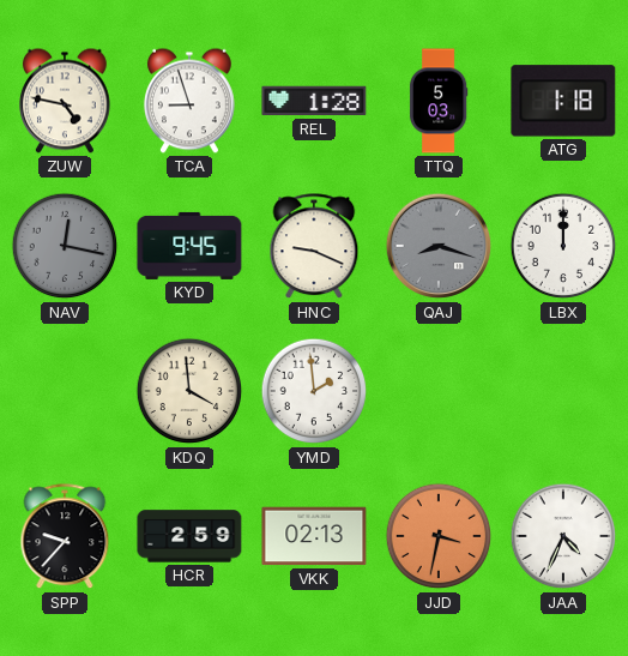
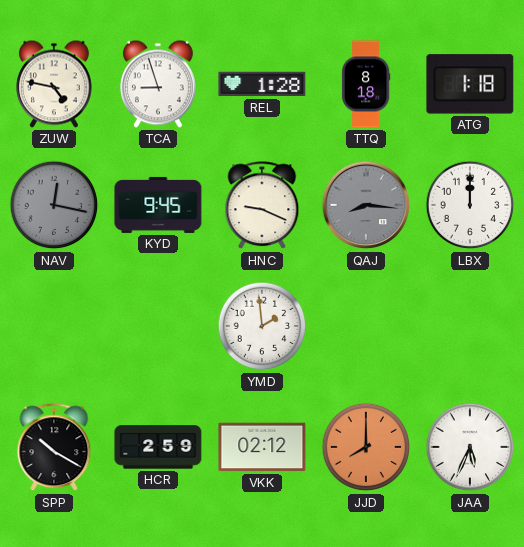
TTQ: 5:03 -> 8:18
QAJ: 8:18 -> 8:16
KDQ: 3:59 -> none
SPP: 9:37 -> 10:20
VKK: 02:13 -> 02:12
JJD: 3:32 -> 8:00
JAA: 4:34 -> 5:34
